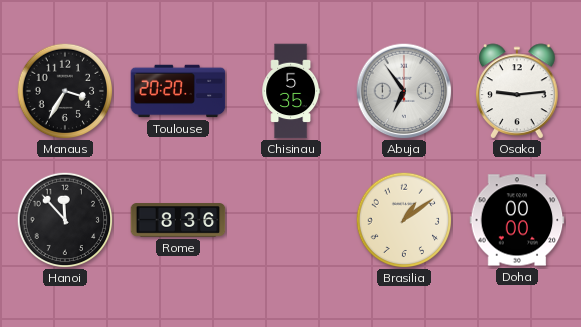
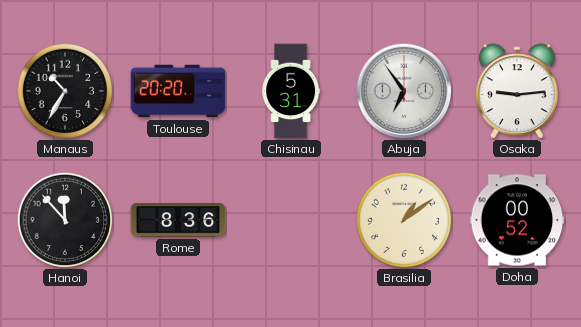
Manaus: 3:35 -> 10:35
Chisinau: 5:35 -> 5:31
Doha: 00:00 -> 00:52
